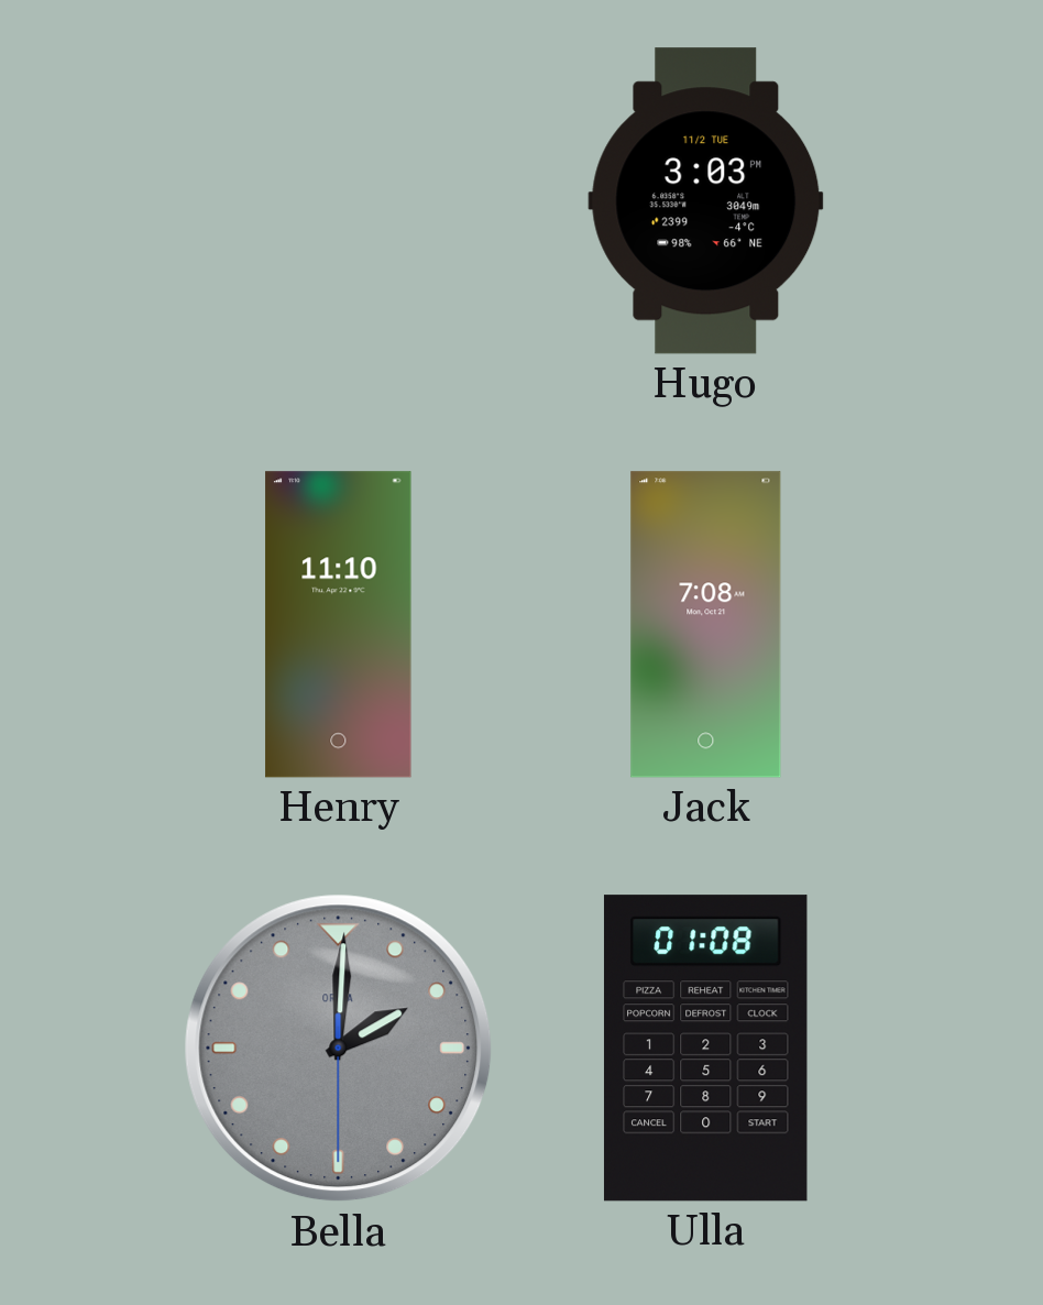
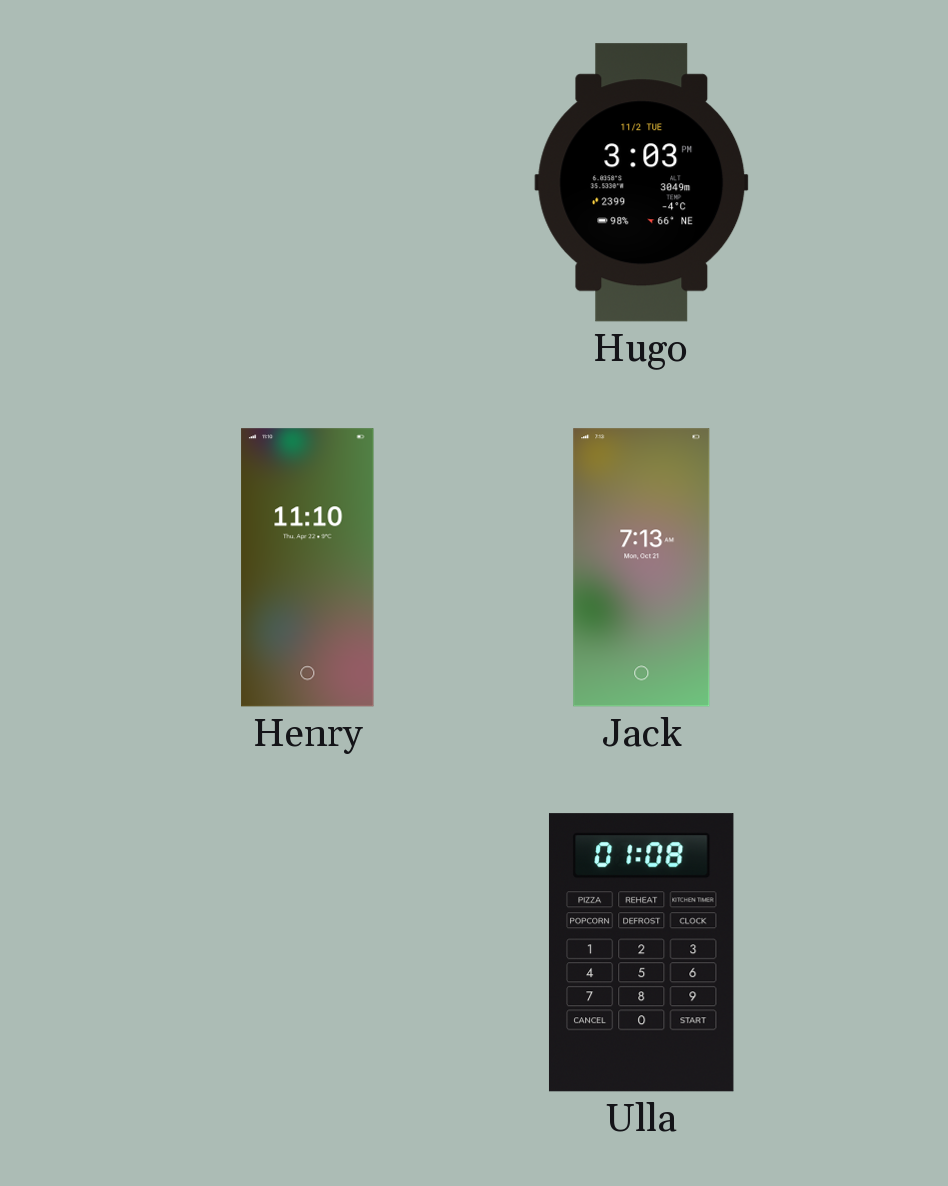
Jack: 7:08 -> 7:13
Bella: 2:00 -> none
